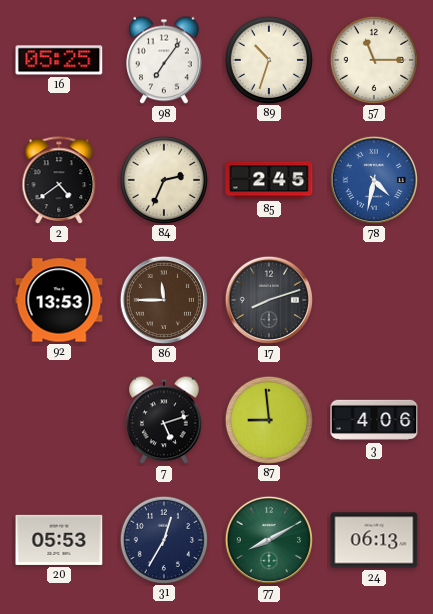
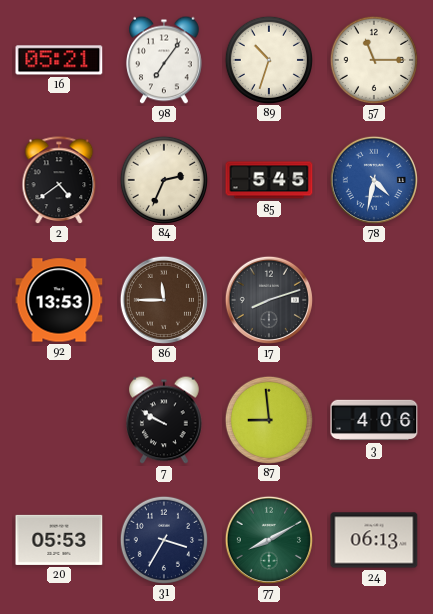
16: 05:25 -> 05:21
85: 2:45 -> 5:45
7: 5:12 -> 9:50
31: 12:35 -> 3:35
